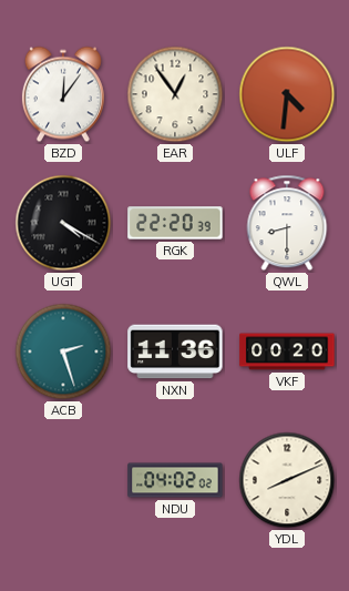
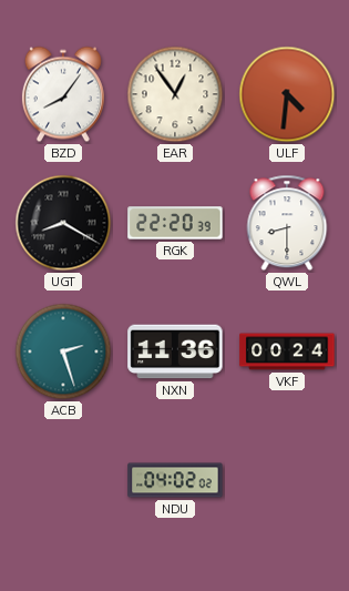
BZD: 12:06 -> 8:06
UGT: 4:20 -> 8:20
VKF: 00:20 -> 00:24
YDL: 8:11 -> none
